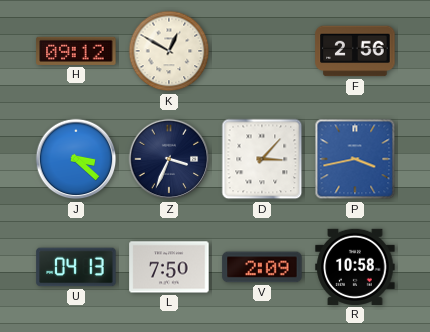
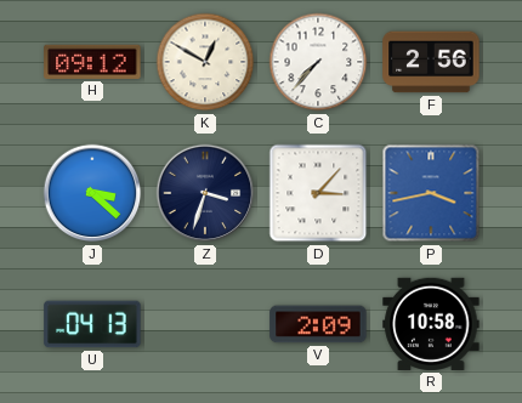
C: none -> 7:37
Z: 3:34 -> 3:33
L: 7:50 -> none
